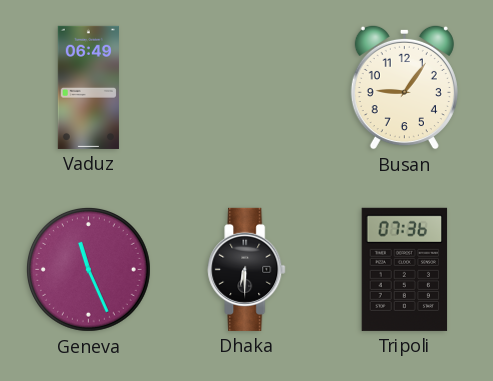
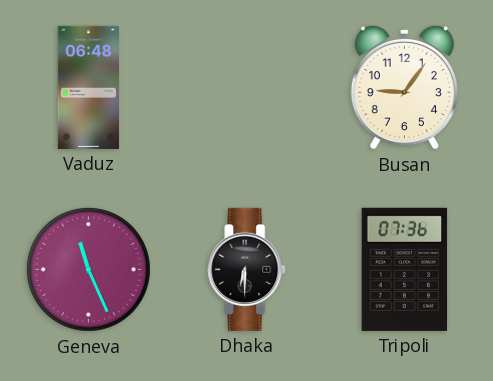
Vaduz: 06:49 -> 06:48
